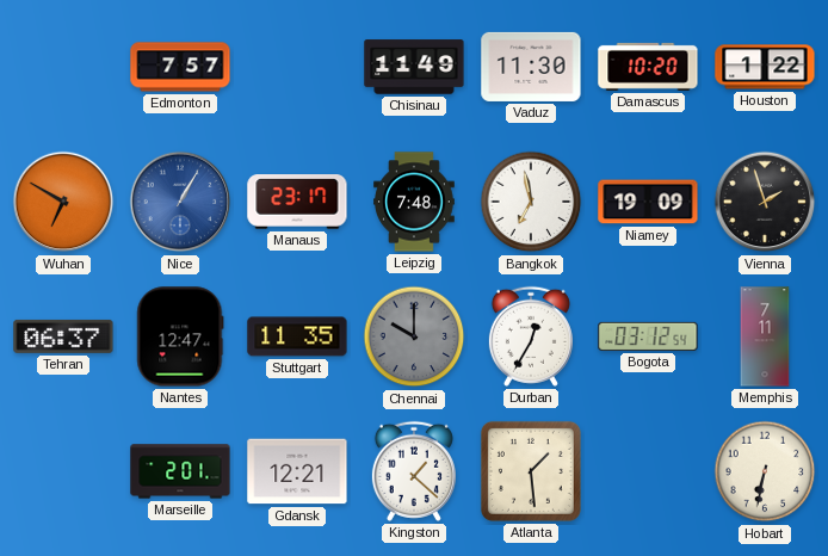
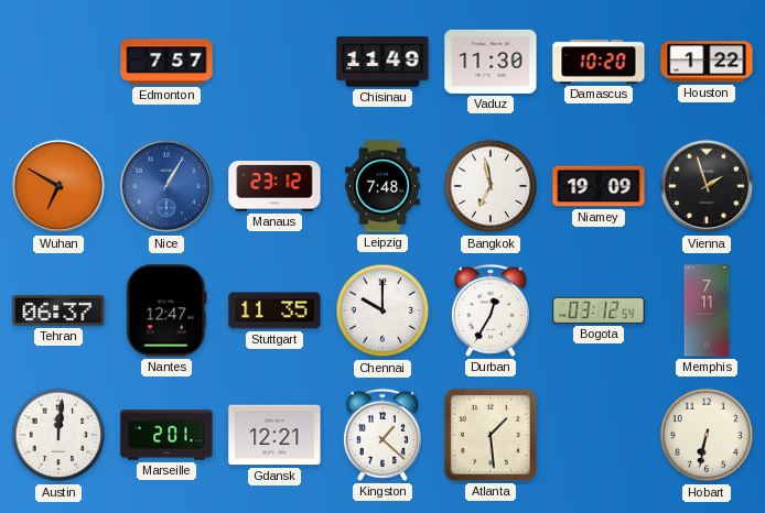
Manaus: 23:17 -> 23:12
Chennai dial: grey -> white
Austin: none -> 12:01
